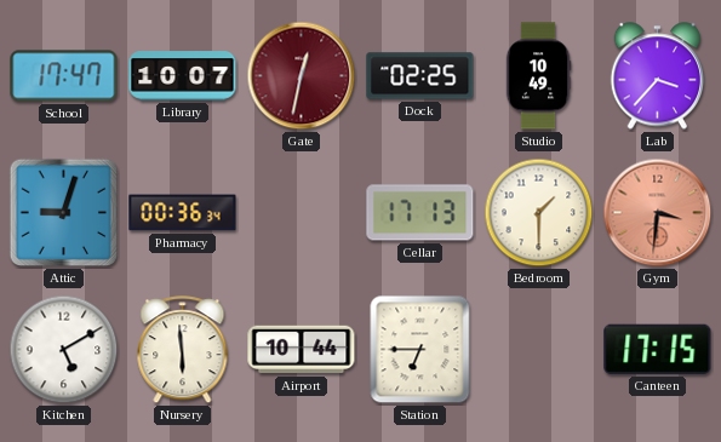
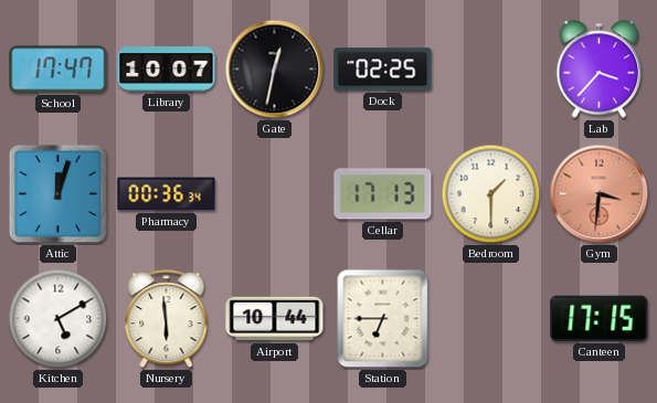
Gate dial: burgundy -> black
Studio: 10:49 -> none
Attic: 9:03 -> 12:03
